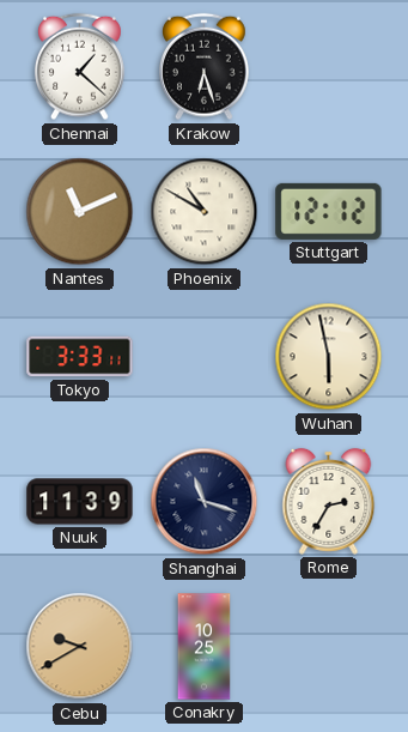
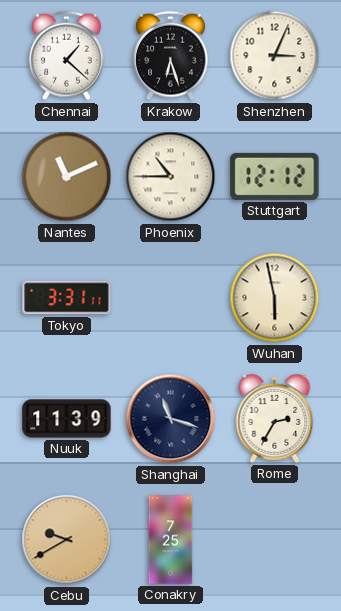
Shenzhen: none -> 3:04
Phoenix: 10:50 -> 10:45
Tokyo: 3:33 -> 3:31
Conakry: 10:25 -> 7:25
